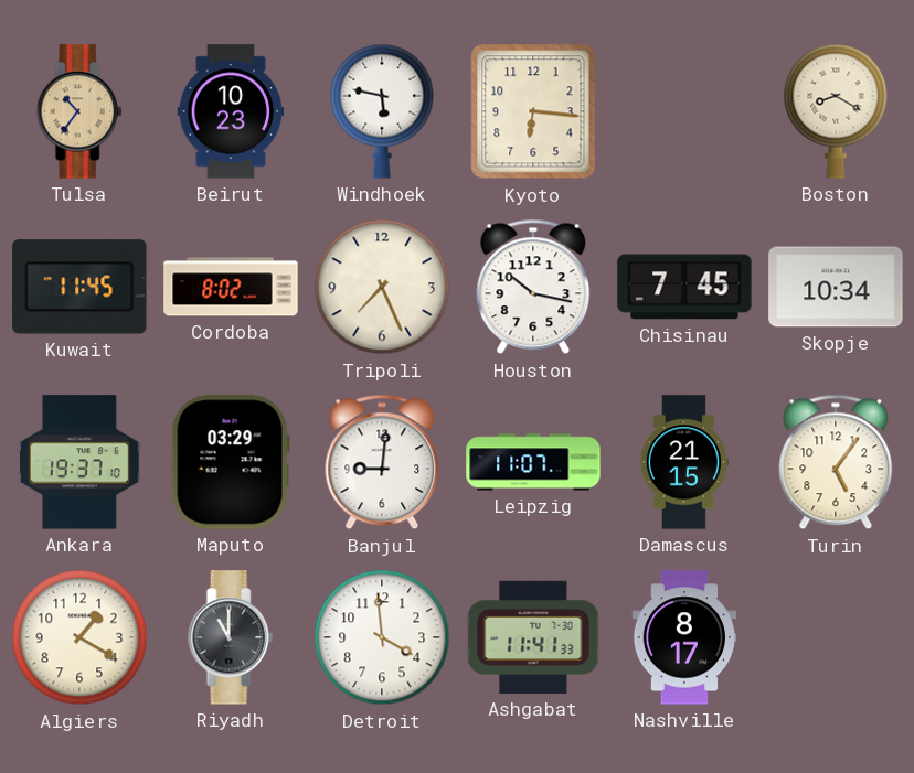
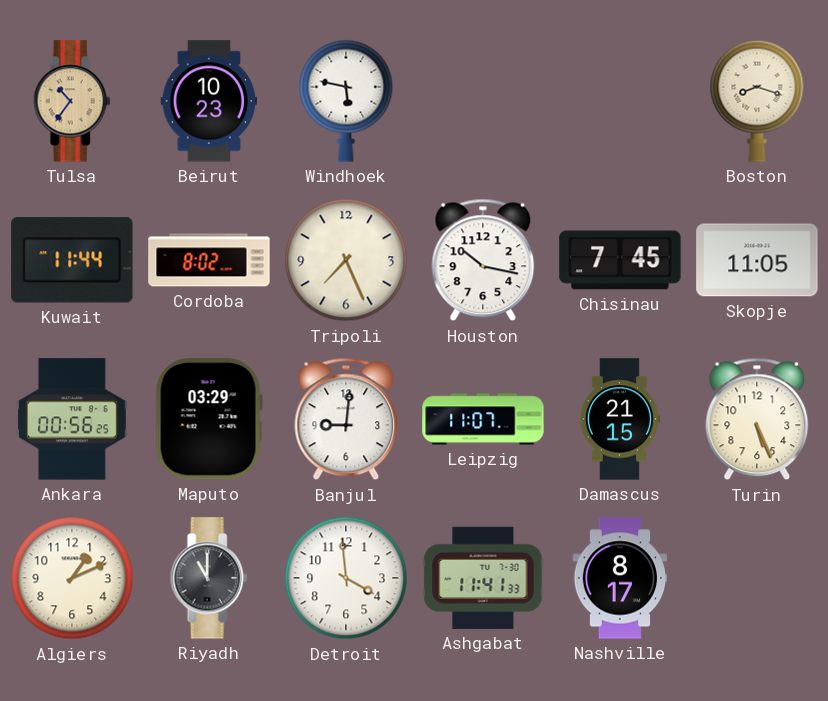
Kyoto: 6:16 -> none
Boston: 8:20 -> 8:18
Kuwait: 11:45 -> 11:44
Skopje: 10:34 -> 11:05
Ankara: 19:37 -> 00:56
Turin: 5:06 -> 5:26
Algiers: 1:20 -> 1:11
